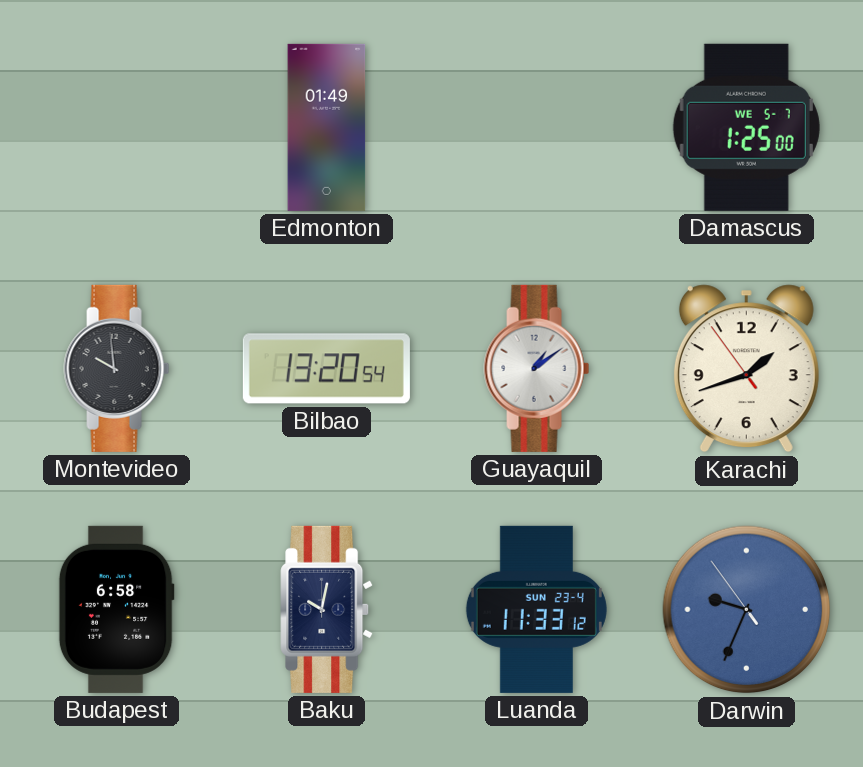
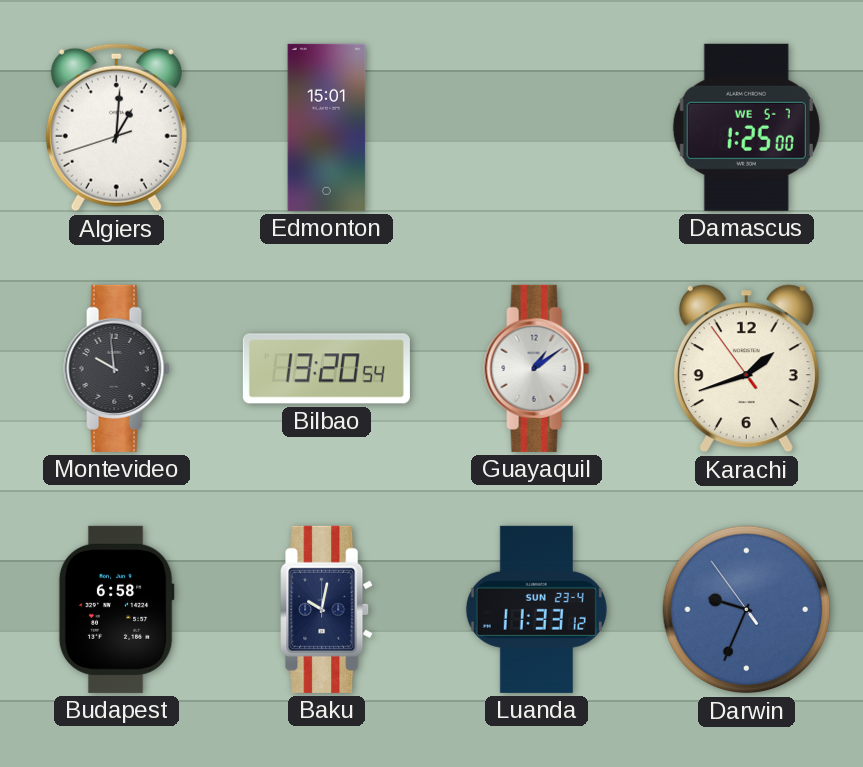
Algiers: none -> 1:00
Edmonton: 01:49 -> 15:01
